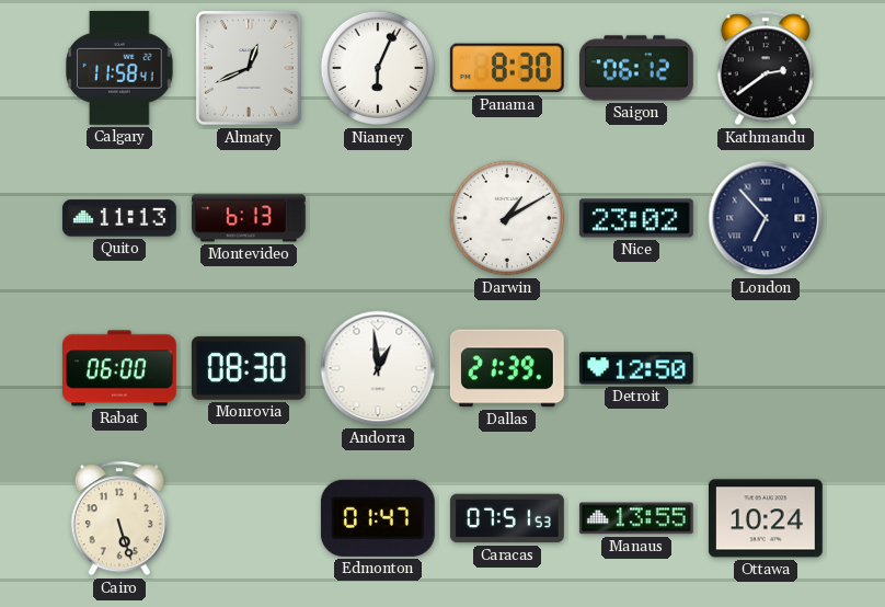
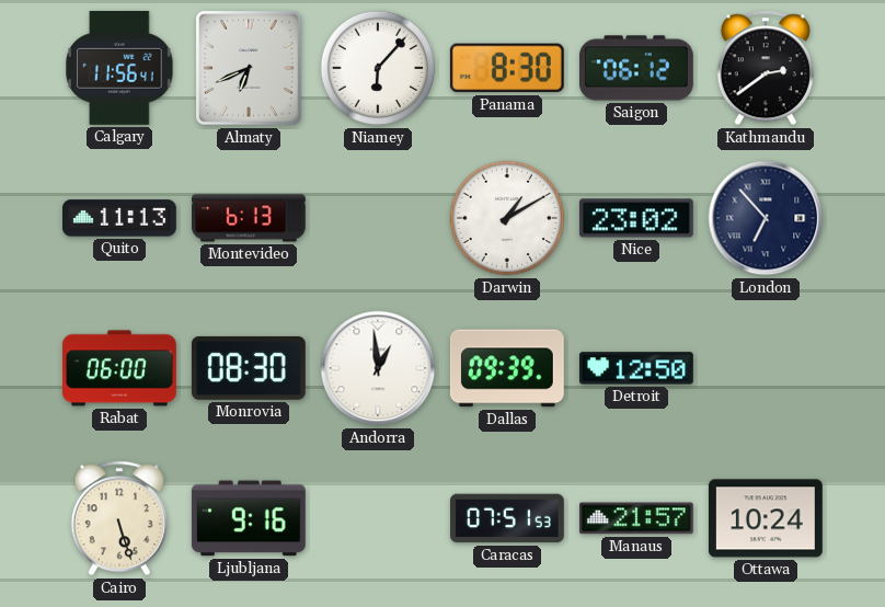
Calgary: 11:58 -> 11:56
Almaty: 12:41 -> 6:41
Niamey: 6:04 -> 6:07
Dallas: 21:39 -> 09:39
Ljubljana: none -> 9:16
Edmonton: 01:47 -> none
Manaus: 13:55 -> 21:57
